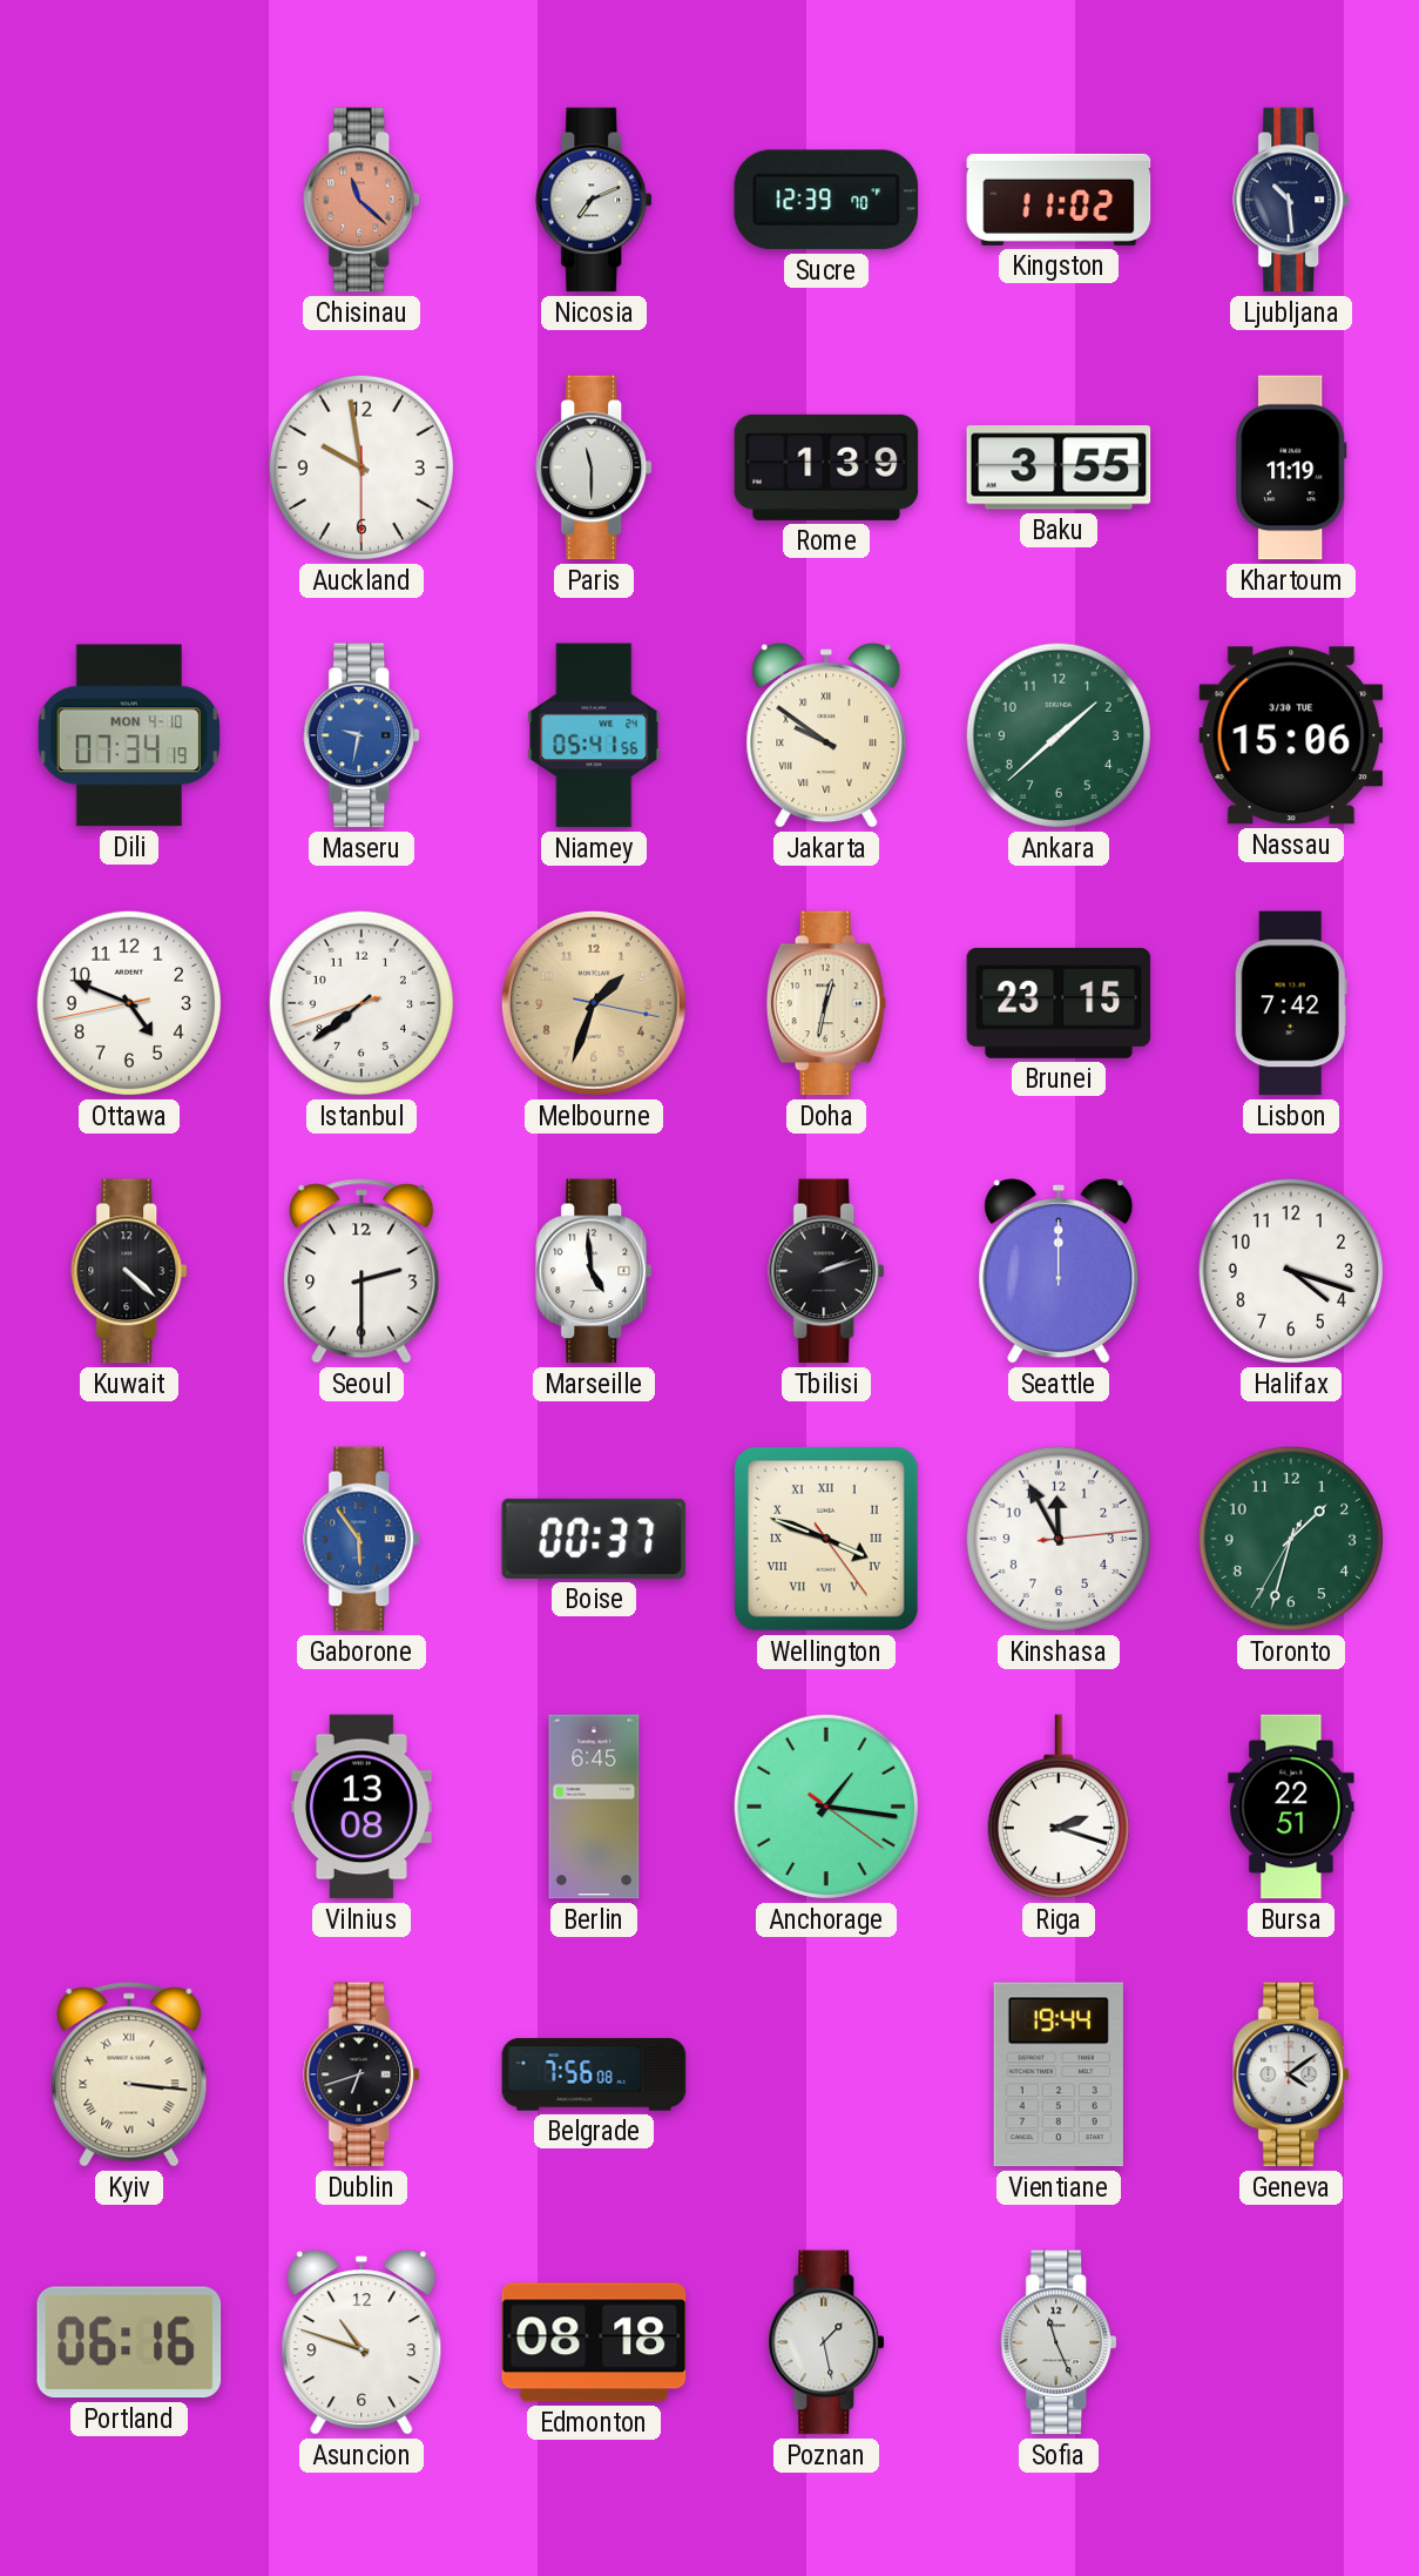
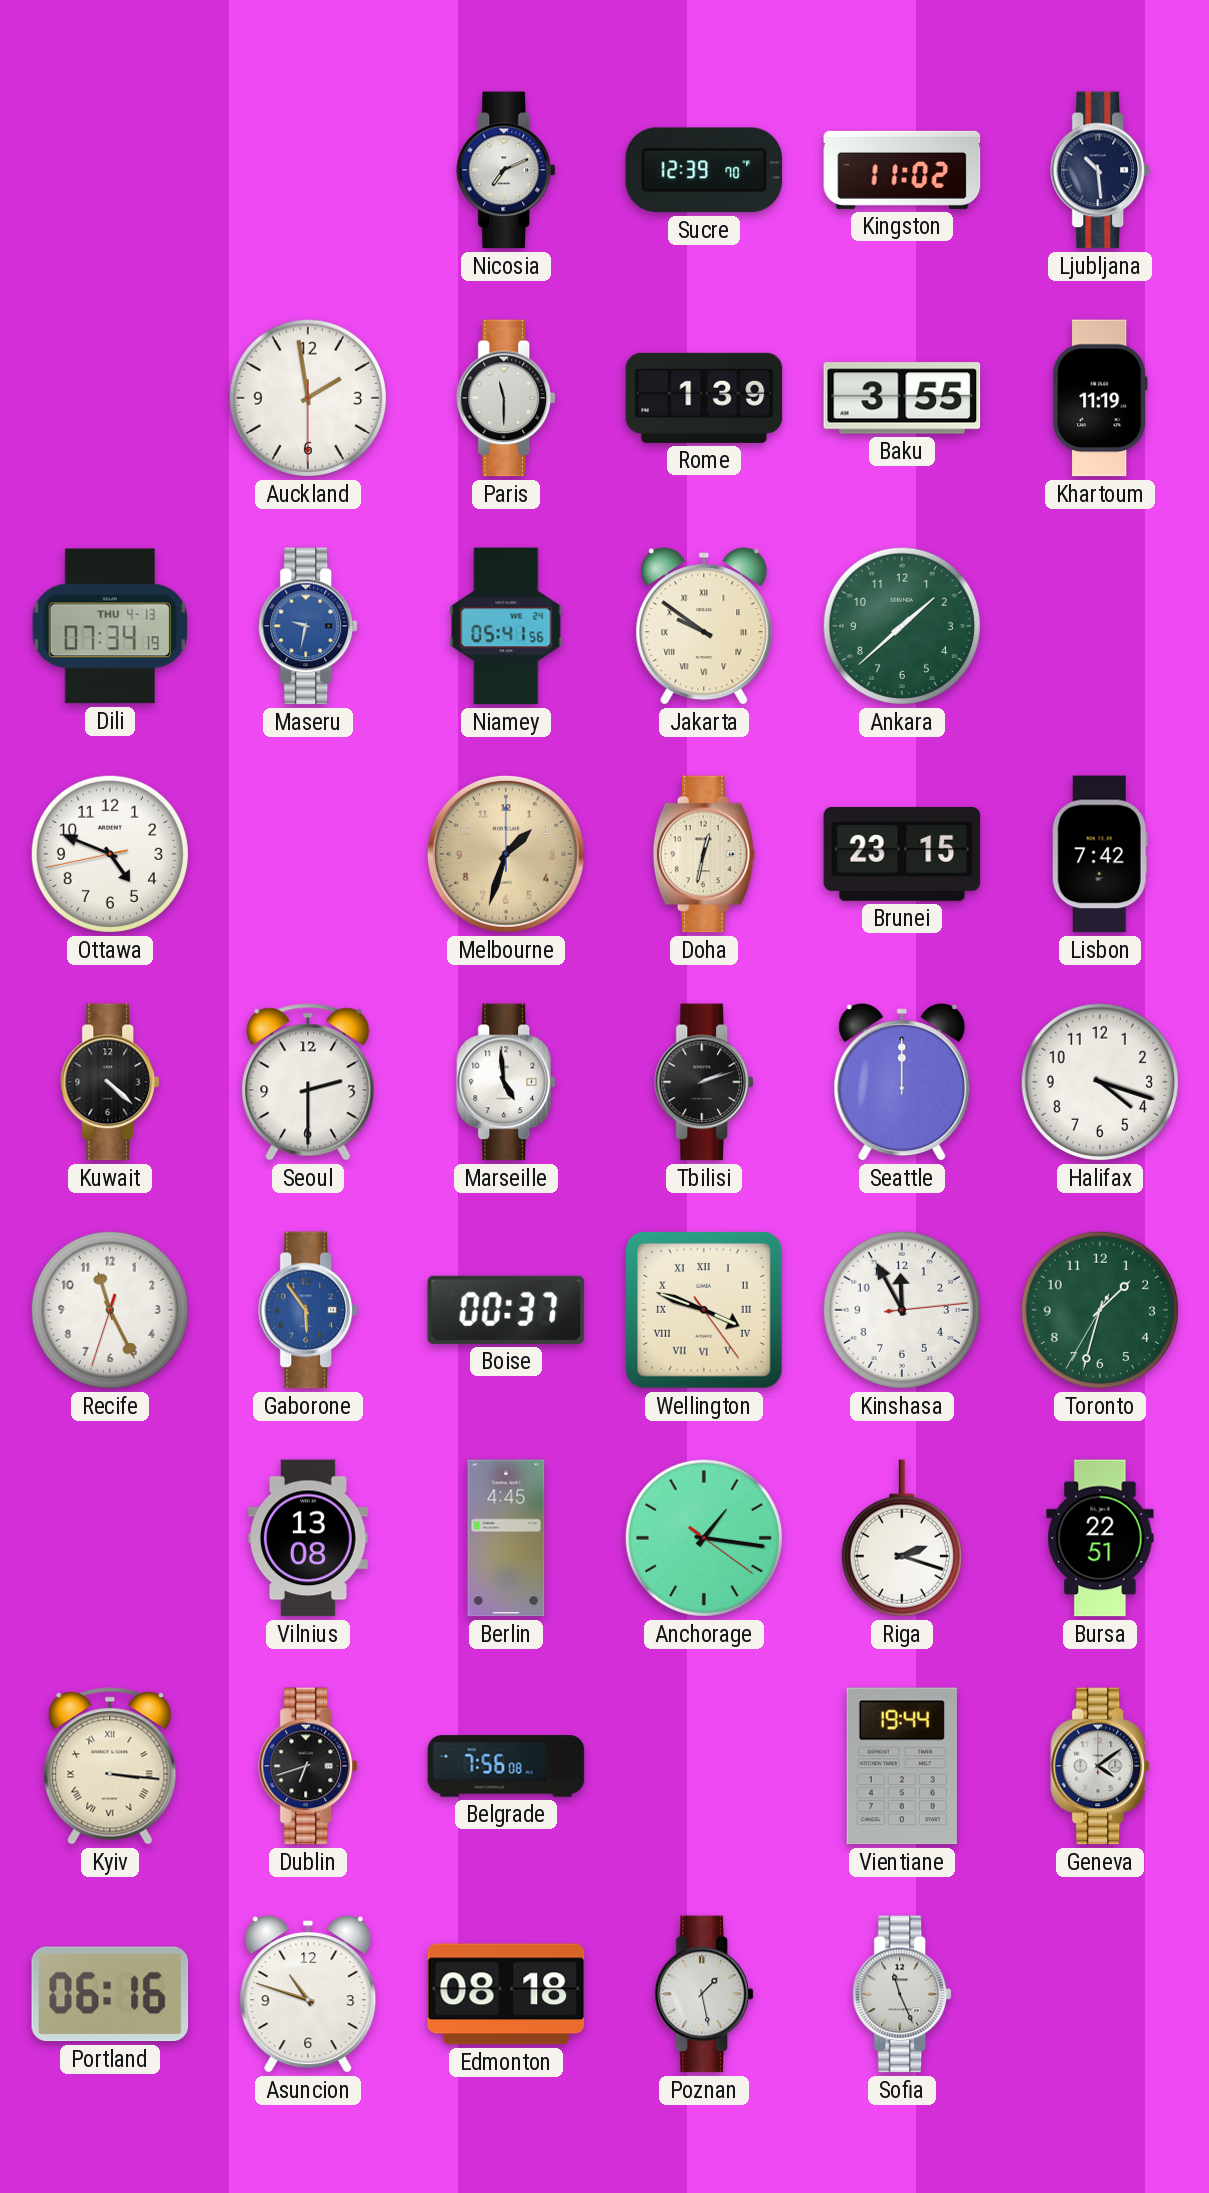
Chisinau: 11:22 -> none
Auckland: 9:58 -> 1:58
Dili date: MON 4-10 -> THU 4-13
Nassau: 15:06 -> none
Istanbul: 7:38 -> none
Melbourne: 1:33:17 -> 1:33:00
Recife: none -> 11:25
Berlin: 6:45 -> 4:45
